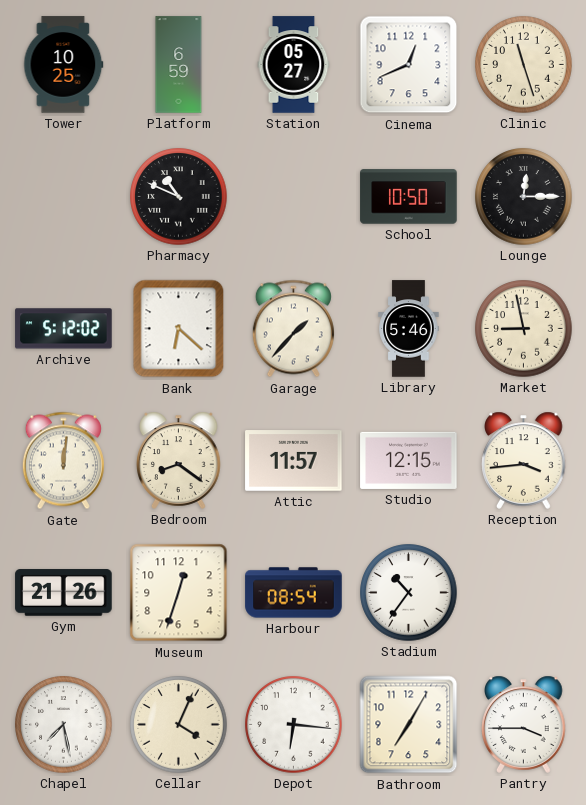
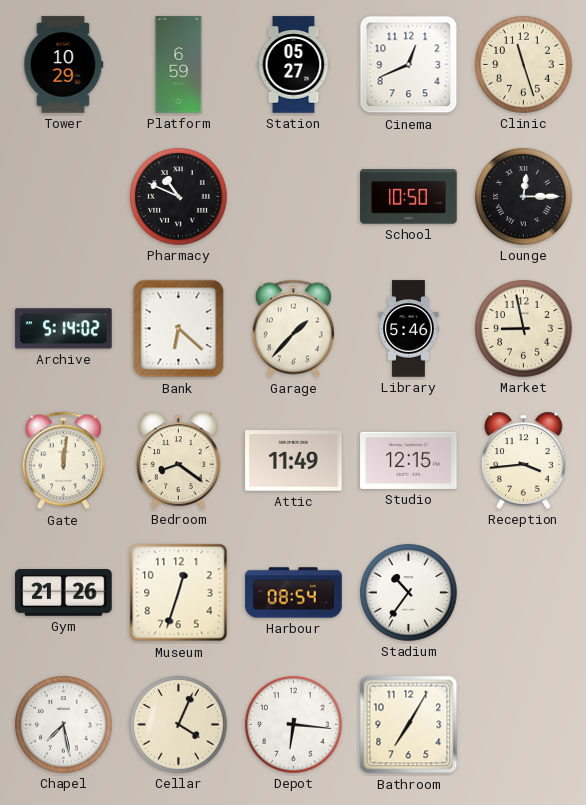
Tower: 10:25 -> 10:29
Archive: 5:12 -> 5:14
Attic: 11:57 -> 11:49
Pantry: 3:45 -> none
